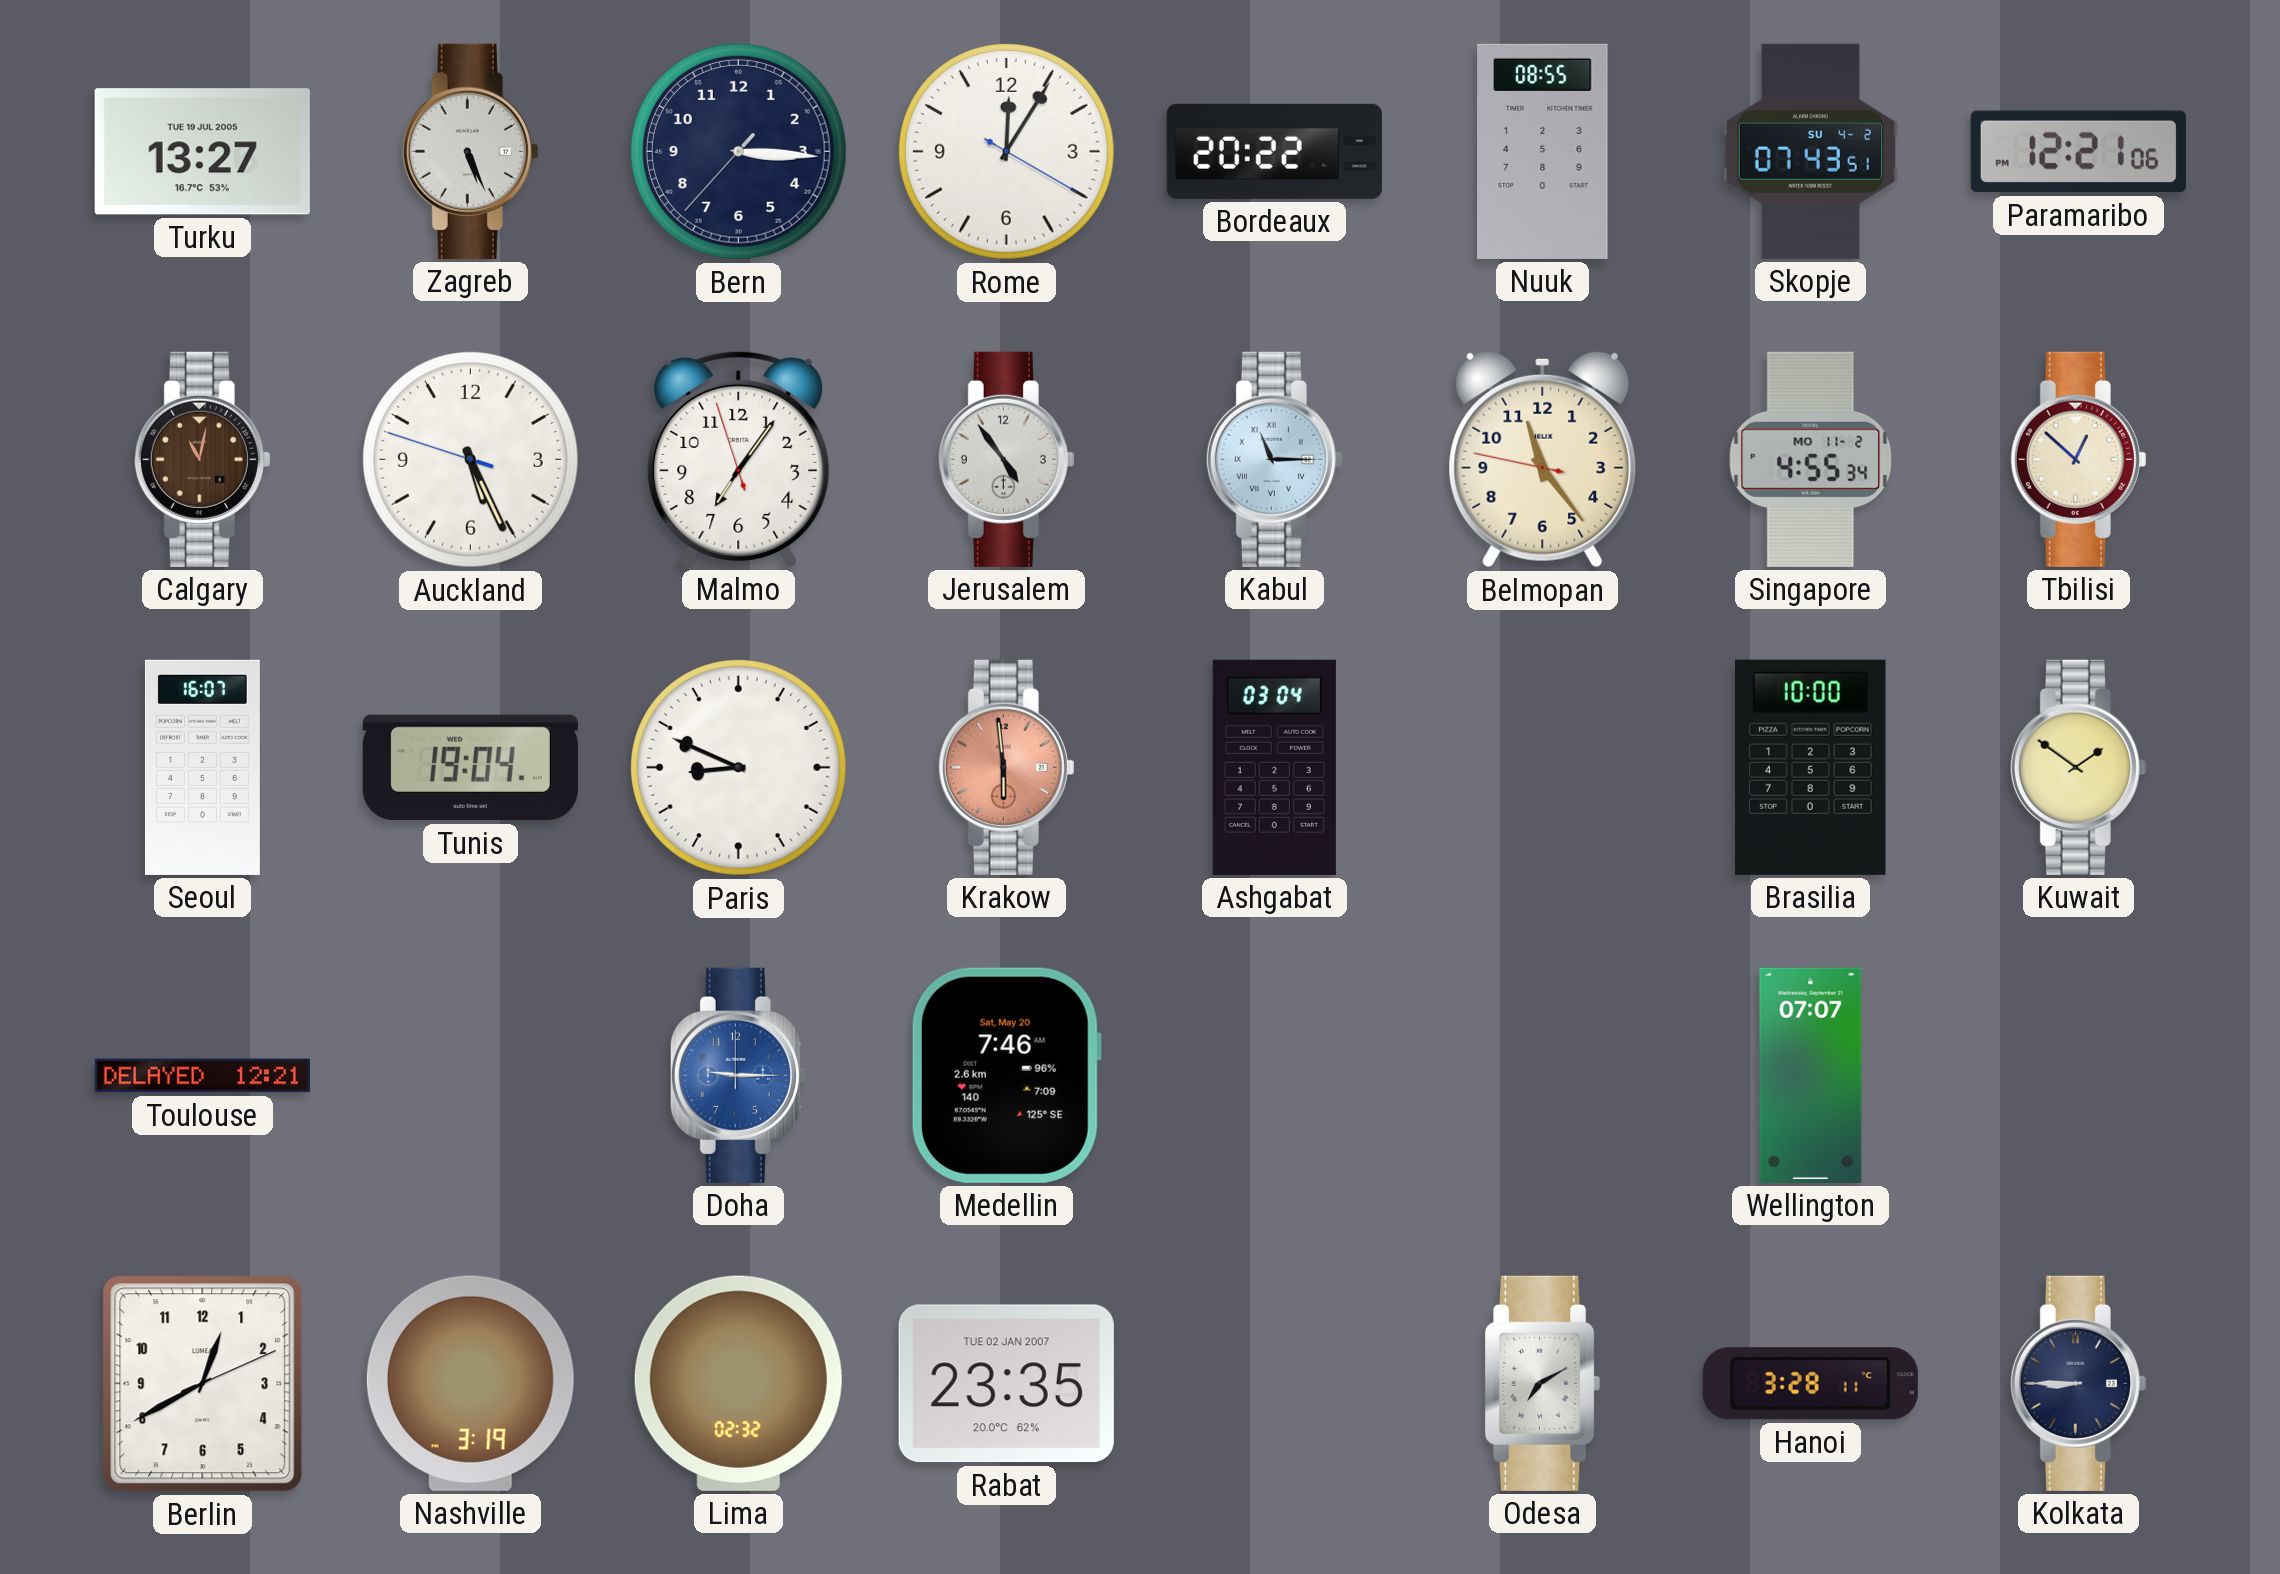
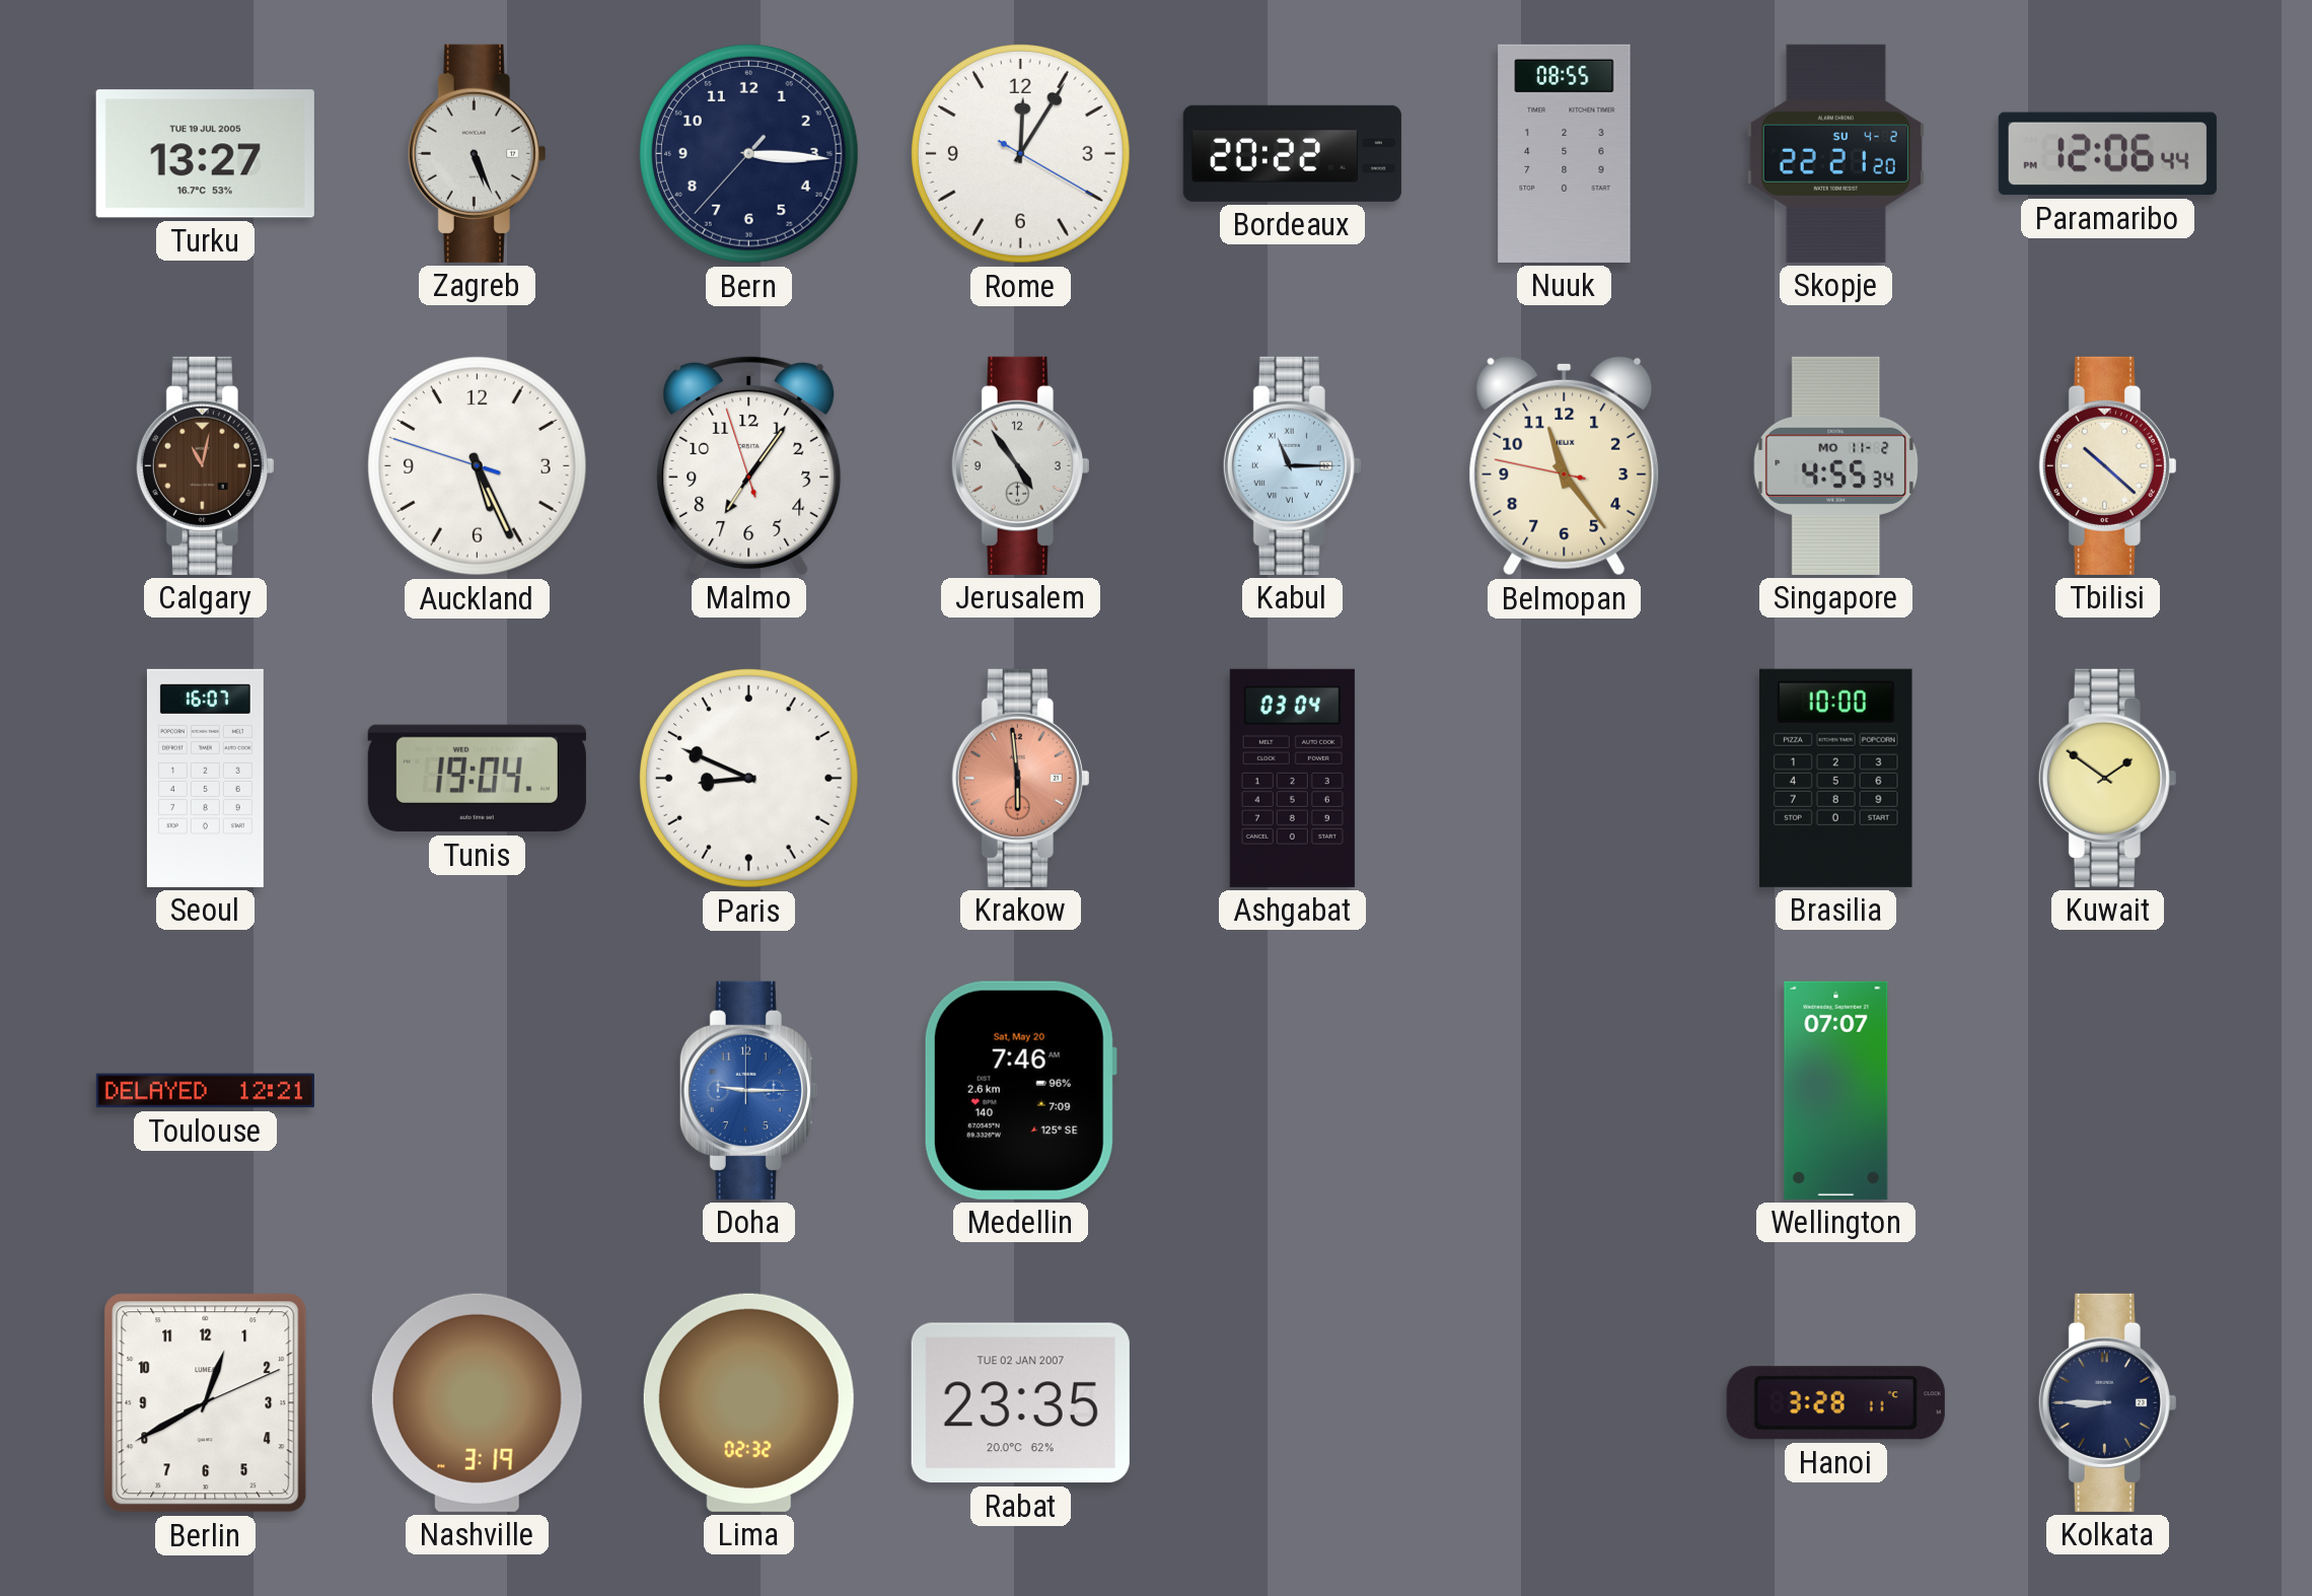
Skopje: 07:43 -> 22:21
Paramaribo: 12:21 -> 12:06
Tbilisi: 12:52 -> 10:22
Odesa: 7:10 -> none
